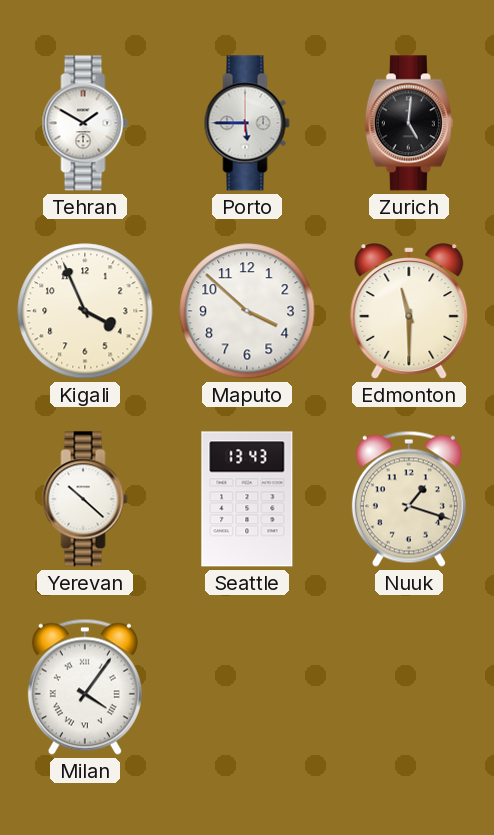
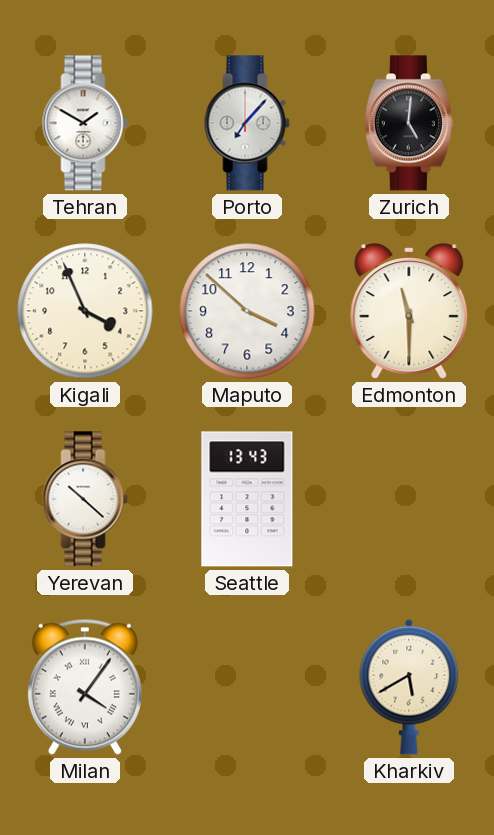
Porto: 5:45 -> 7:07
Nuuk: 1:18 -> none
Kharkiv: none -> 5:40
